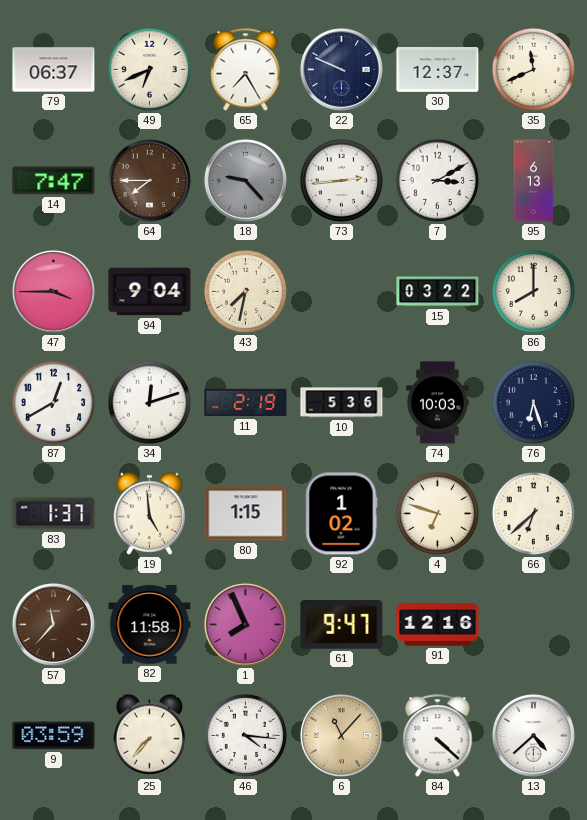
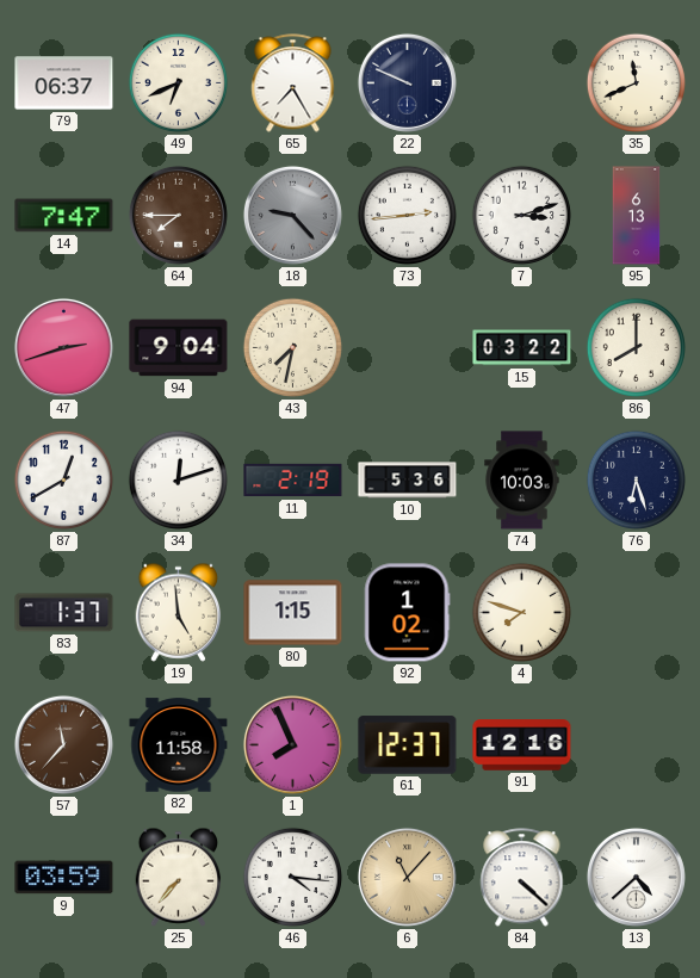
30: 12:37 -> none
7: 3:10 -> 3:12
47: 3:45 -> 2:42
4: 6:48 -> 7:48
66: 6:38 -> none
61: 9:47 -> 12:37
